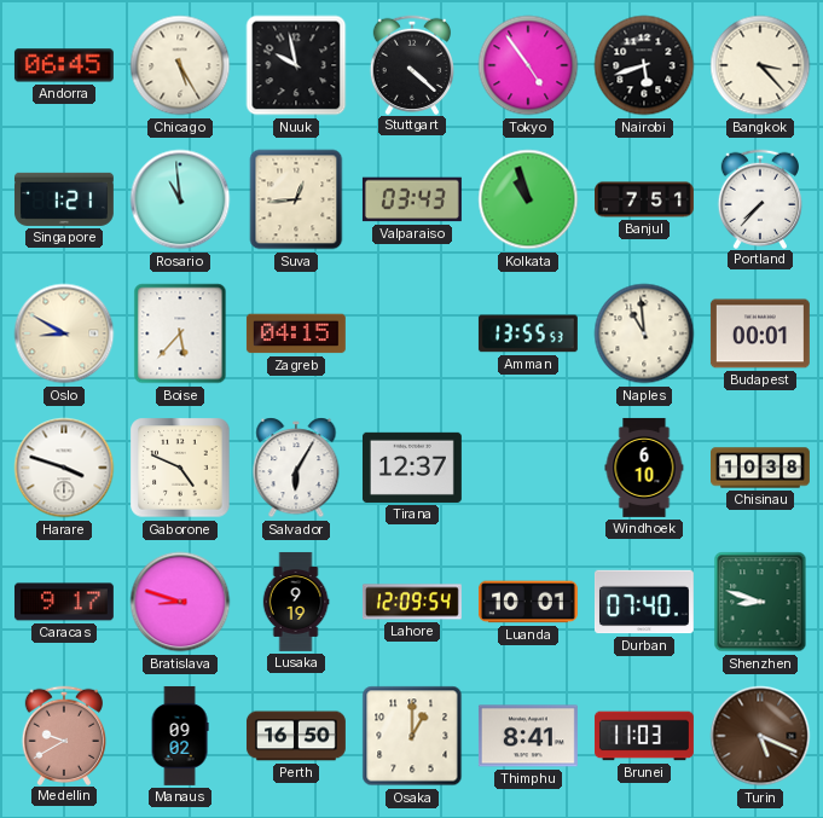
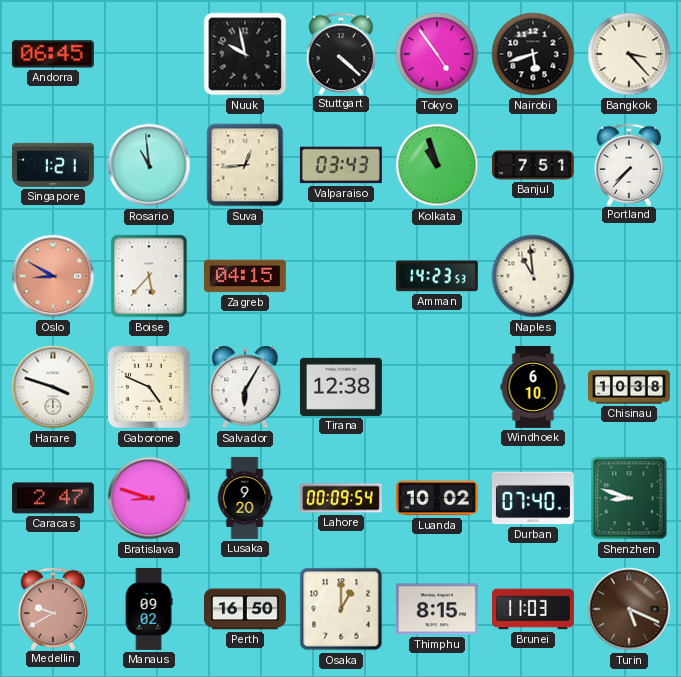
Chicago: 5:25 -> none
Oslo dial: cream -> salmon
Amman: 13:55 -> 14:23
Budapest: 00:01 -> none
Tirana: 12:37 -> 12:38
Caracas: 9:17 -> 2:47
Lusaka: 9:19 -> 9:20
Lahore: 12:09 -> 00:09
Luanda: 10:01 -> 10:02
Thimphu: 8:41 -> 8:15
